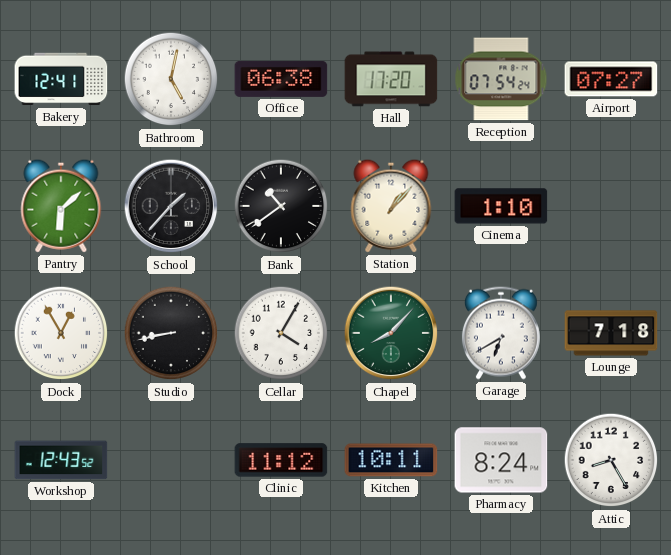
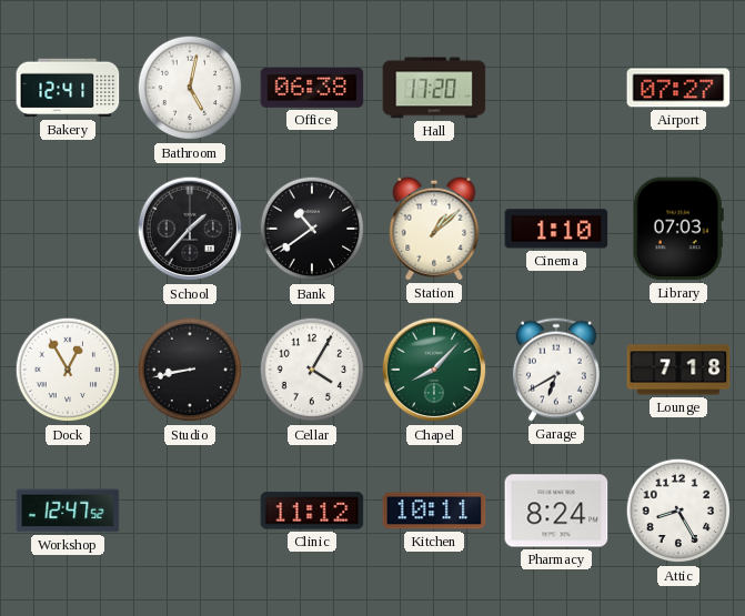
Reception: 07:54 -> none
Pantry: 6:08 -> none
Station: 1:07 -> 1:08
Library: none -> 07:03
Workshop: 12:43 -> 12:47
